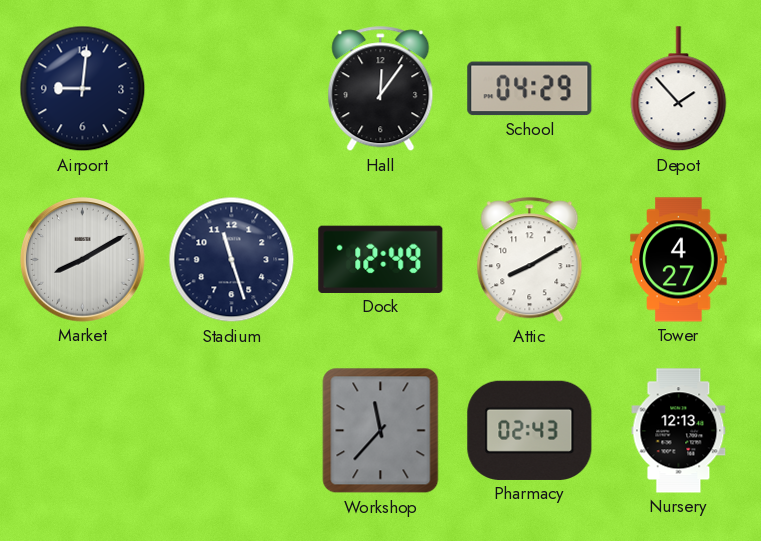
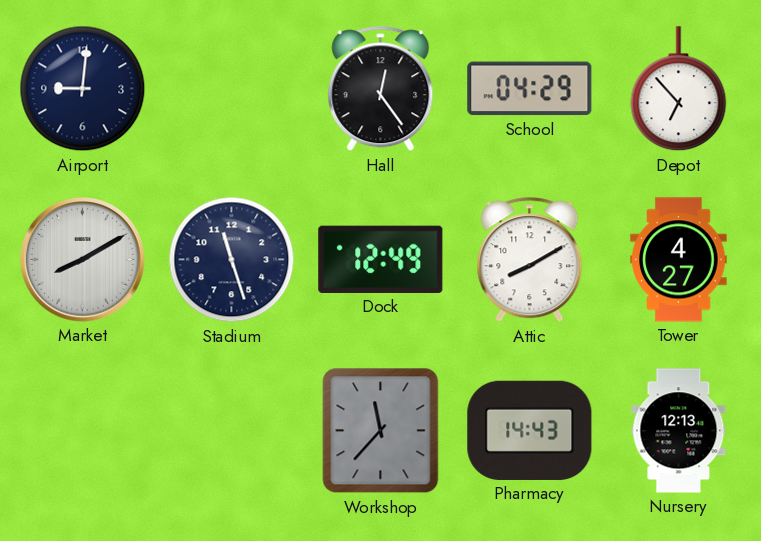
Hall: 12:06 -> 12:24
Depot: 1:53 -> 6:53
Pharmacy: 02:43 -> 14:43
